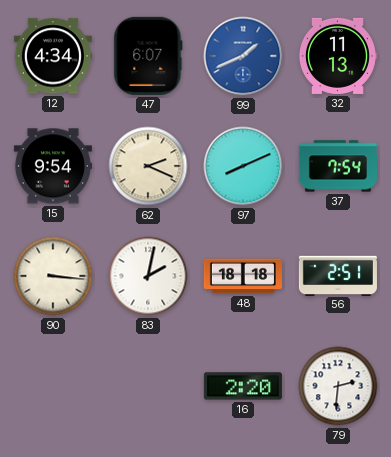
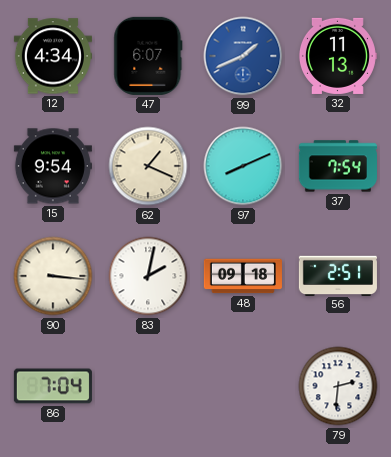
62: 2:19 -> 1:19
48: 18:18 -> 09:18
86: none -> 7:04
16: 2:20 -> none
